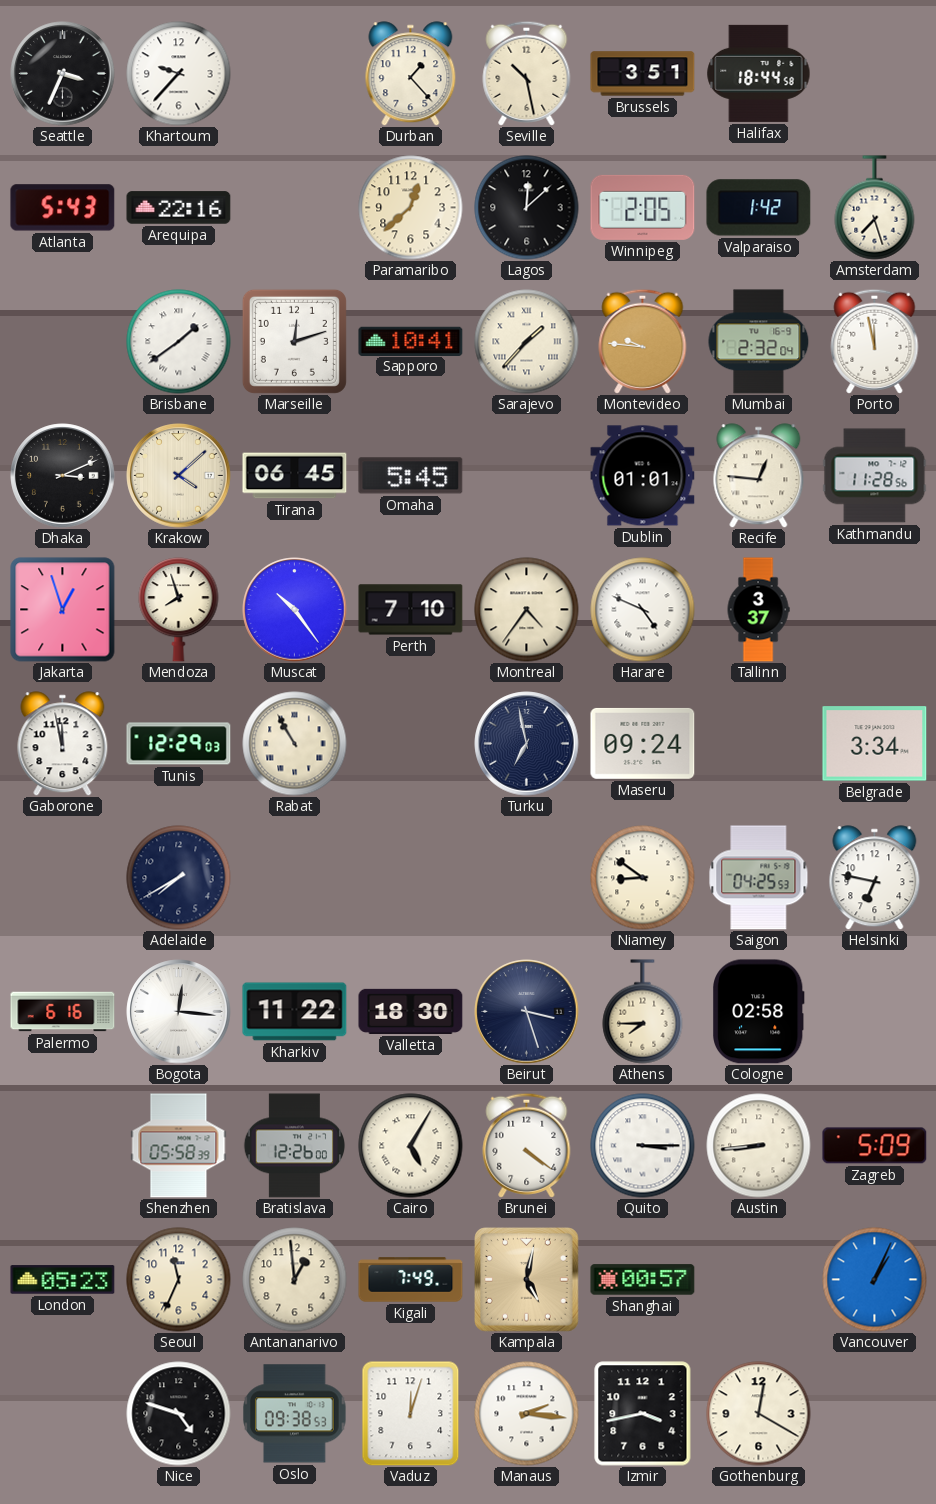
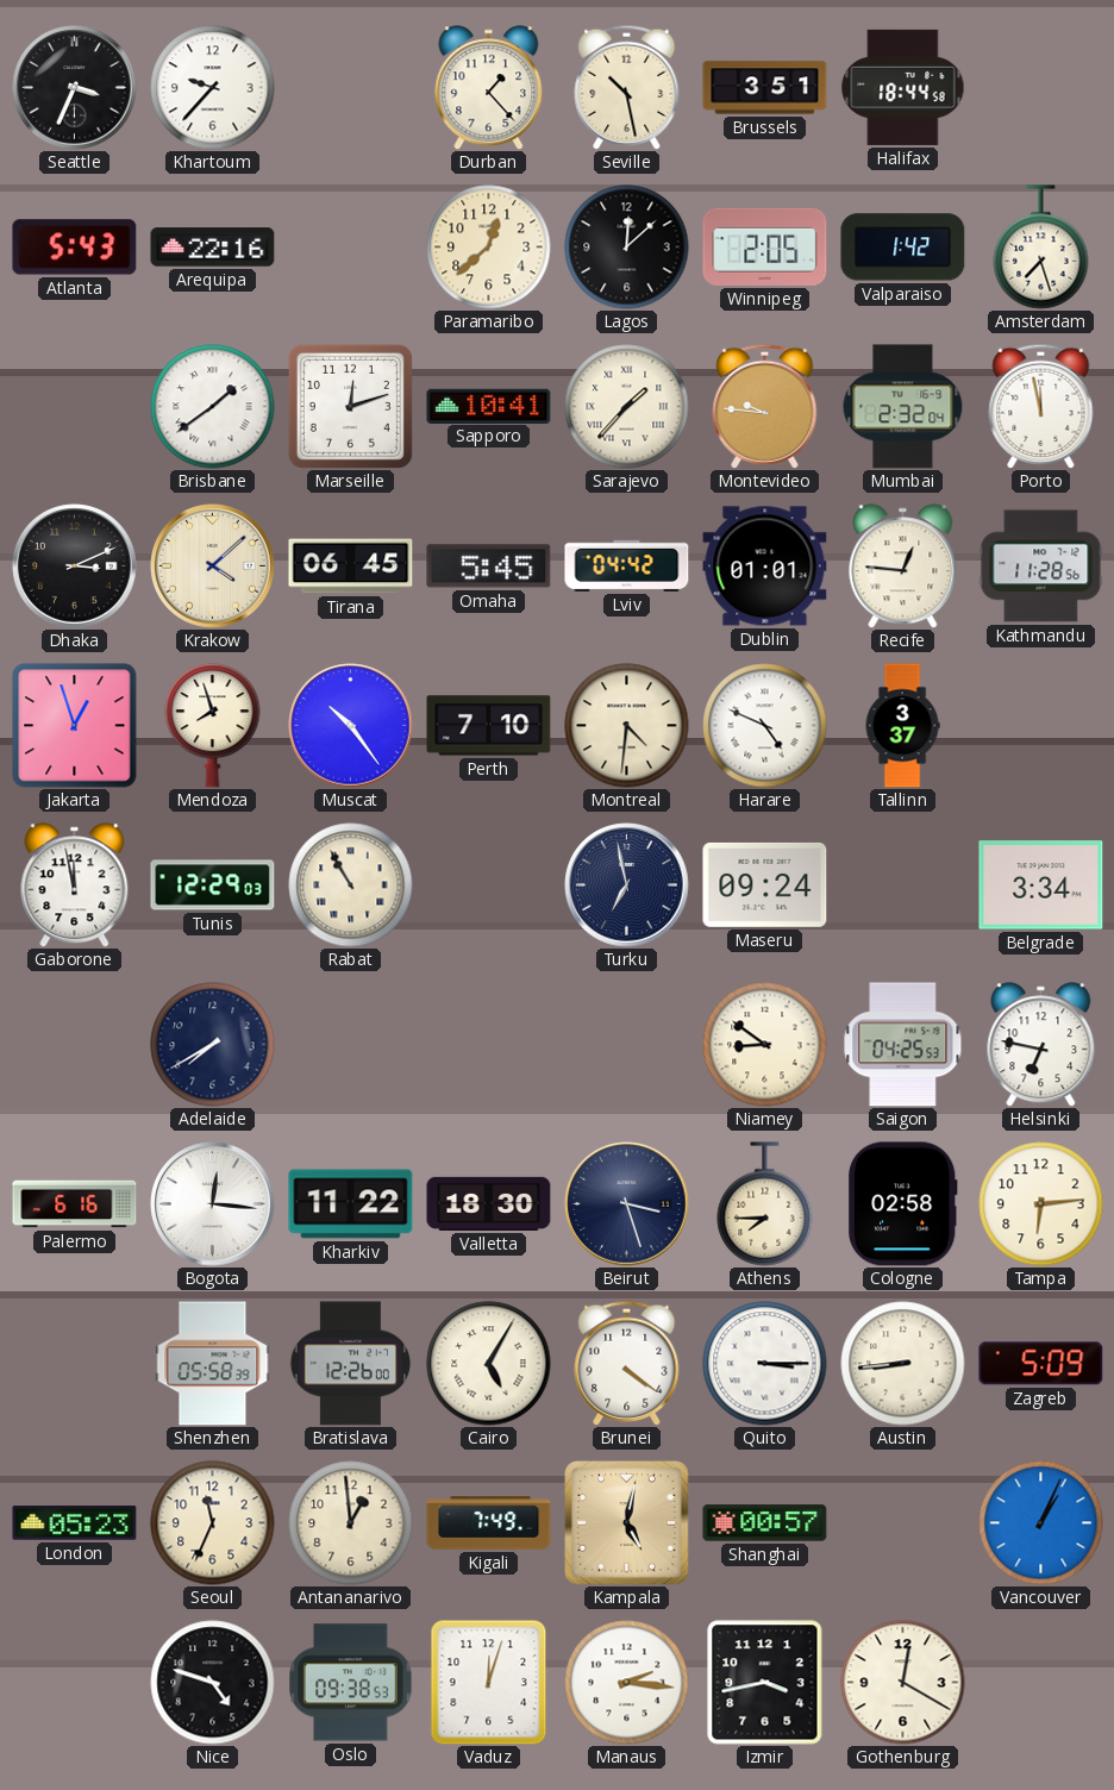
Lviv: none -> 04:42
Montreal: 4:36 -> 4:31
Tampa: none -> 6:14
